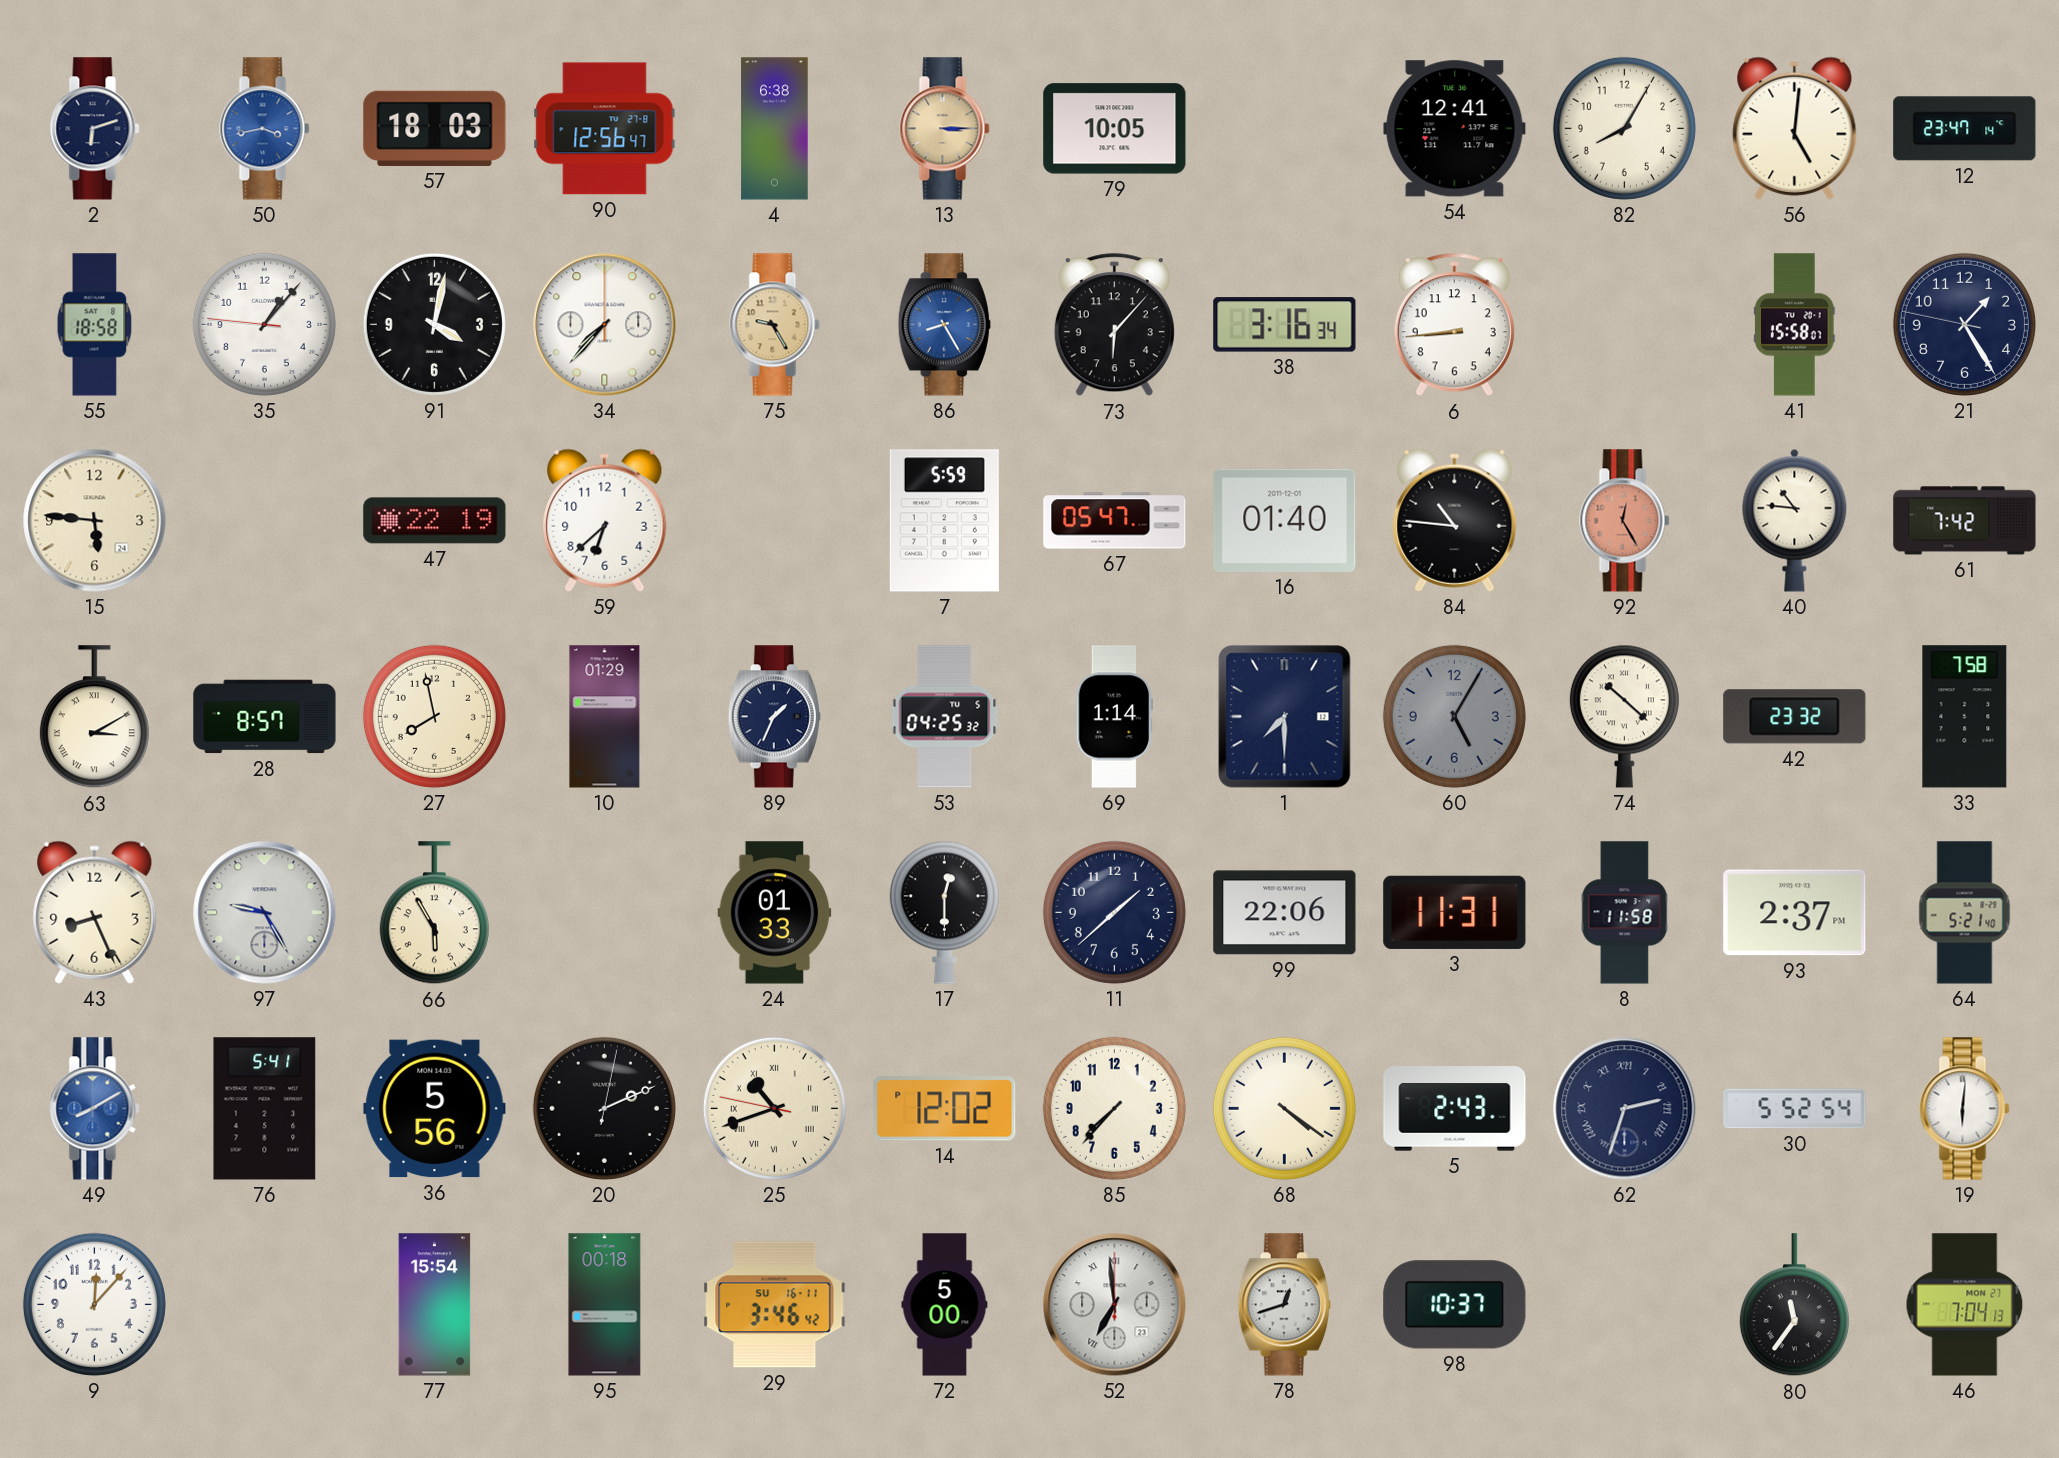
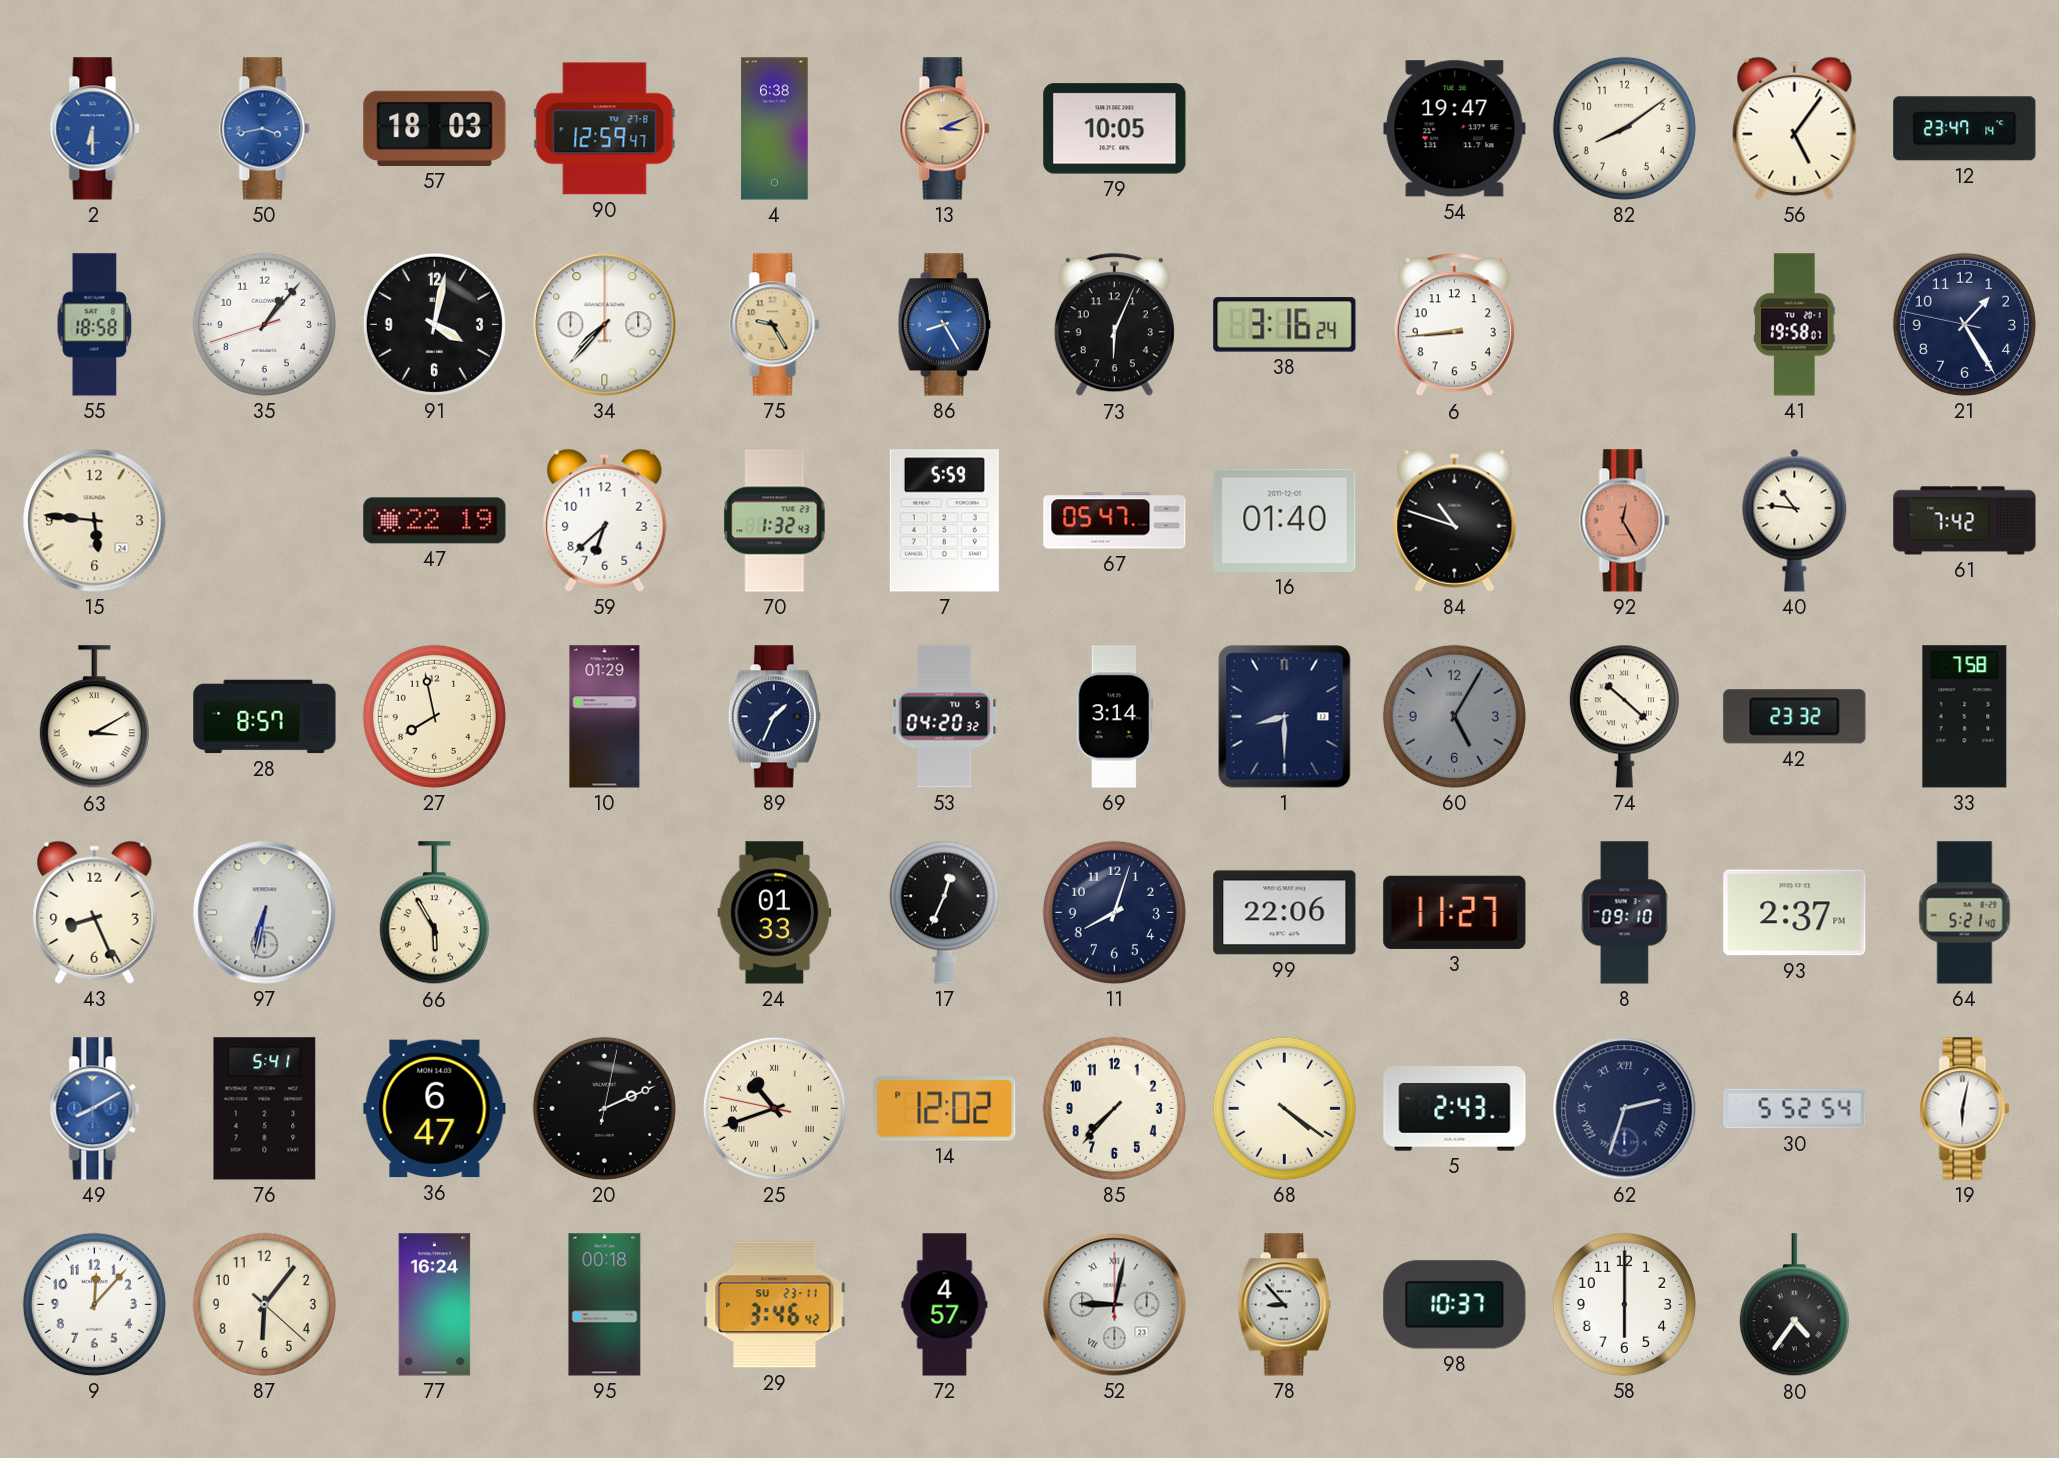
2: 6:12 -> 6:30
2 dial: navy -> blue
90: 12:56 -> 12:59
13: 3:15 -> 3:11
54: 12:41 -> 19:47
82: 8:05 -> 8:09
56: 5:01 -> 5:06
35: 1:06:46 -> 1:06:42
73: 6:07 -> 6:04
38: 3:16:34 -> 3:16:24
41: 15:58 -> 19:58
70: none -> 1:32
84: 10:46 -> 10:48
53: 04:25 -> 04:20
69: 1:14 -> 3:14
1: 7:30 -> 8:30
97: 9:25 -> 6:32
17: 12:30 -> 12:34
11: 1:38 -> 8:03
3: 11:31 -> 11:27
8: 11:58 -> 09:10
36: 5:56 -> 6:47
19: 6:01 -> 6:02
87: none -> 6:06
77: 15:54 -> 16:24
29 date: SU 16-11 -> SU 23-11
72: 5:00 -> 4:57
52: 6:59 -> 9:02
78: 12:42 -> 8:53
58: none -> 6:00
80: 11:36 -> 4:36
46: 7:04 -> none
